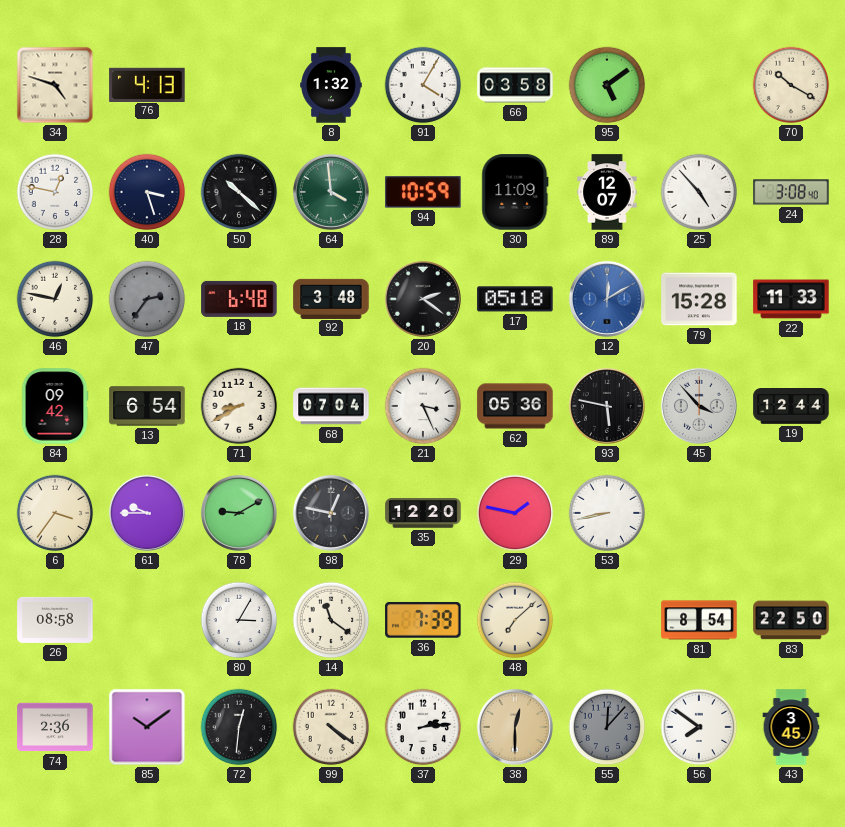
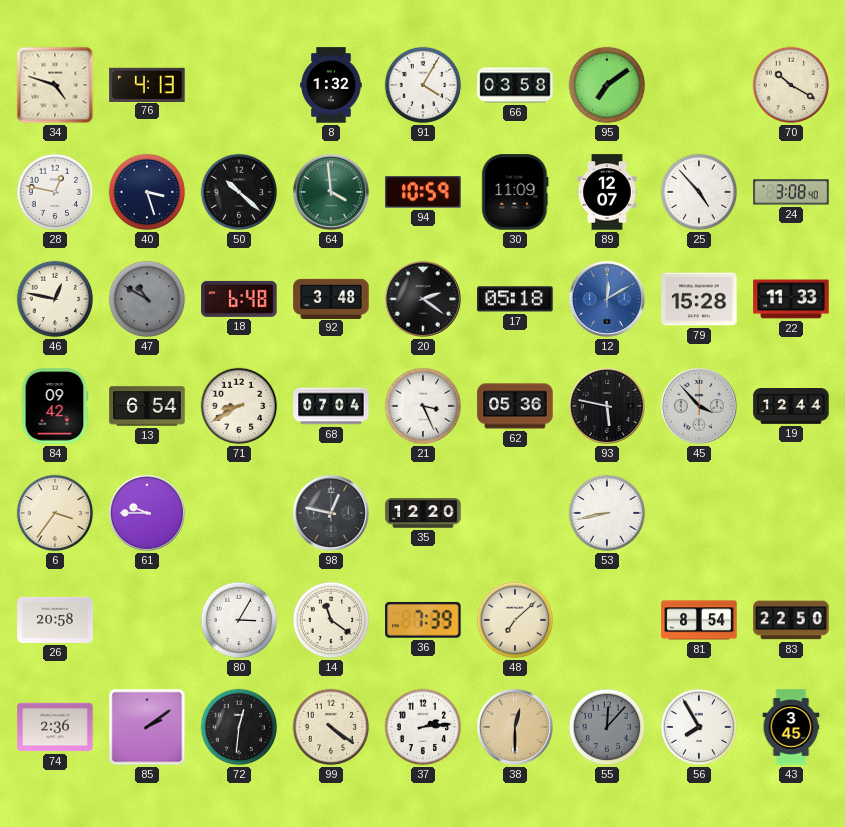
95: 5:09 -> 7:09
47: 2:36 -> 10:50
78: 9:10 -> none
29: 1:47 -> none
26: 08:58 -> 20:58
85: 10:09 -> 2:09
56: 7:51 -> 7:55
